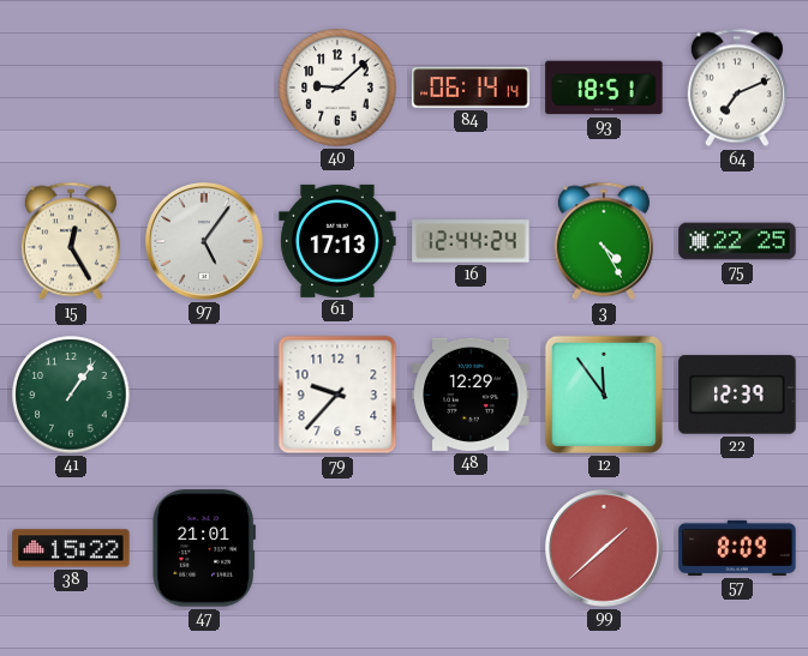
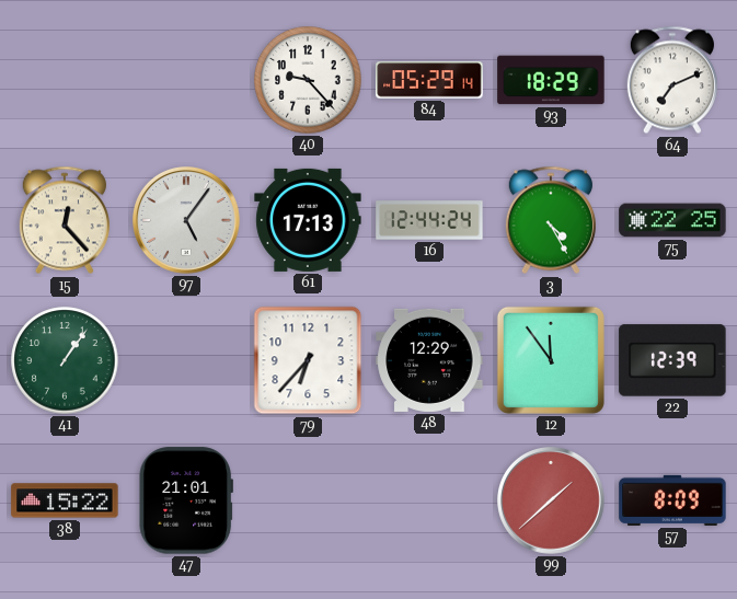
40: 9:08 -> 9:23
84: 06:14 -> 05:29
93: 18:51 -> 18:29
15: 12:25 -> 12:23
79: 9:37 -> 6:37
